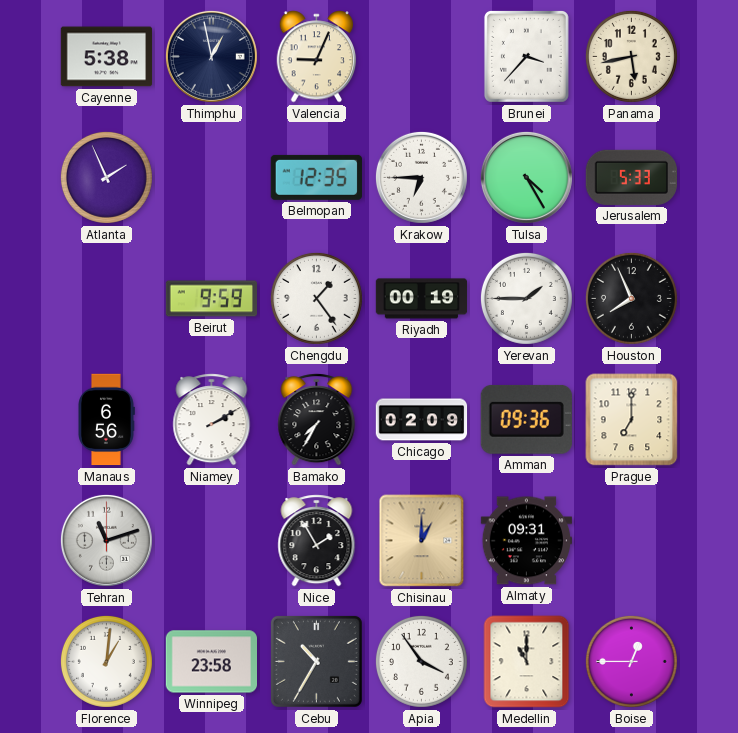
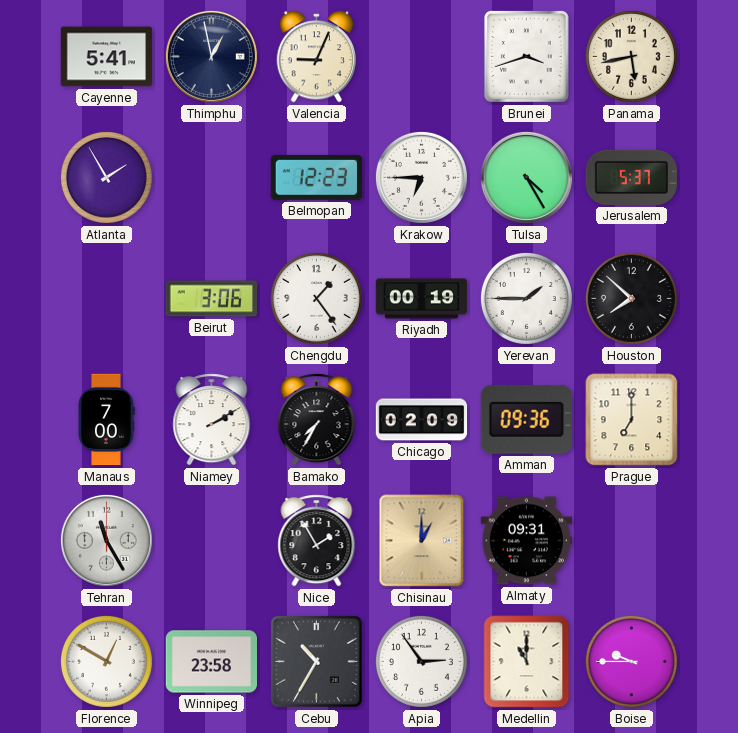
Cayenne: 5:38 -> 5:41
Brunei: 3:37 -> 3:42
Atlanta: 1:56 -> 1:55
Belmopan: 12:35 -> 12:23
Jerusalem: 5:33 -> 5:37
Beirut: 9:59 -> 3:06
Houston: 7:56 -> 7:52
Manaus: 6:56 -> 7:00
Tehran: 11:12 -> 11:25
Florence: 1:01 -> 12:50
Apia: 3:54 -> 2:54
Boise: 12:45 -> 9:45
